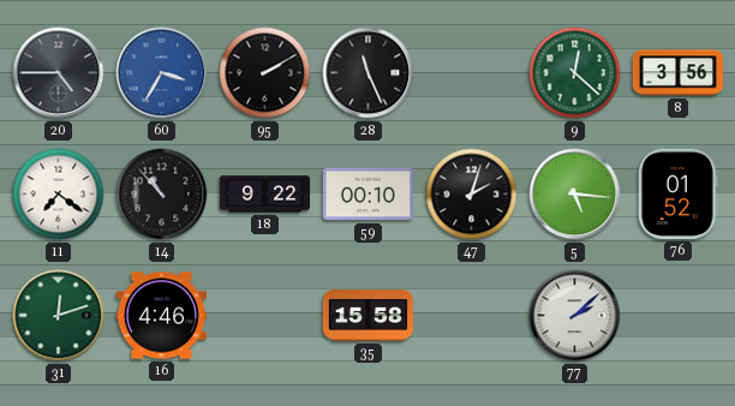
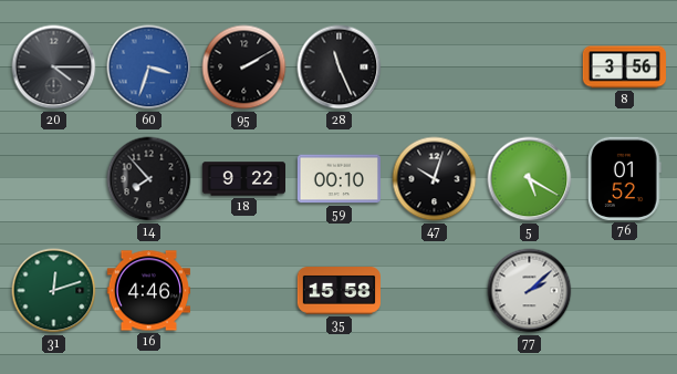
20: 4:45 -> 4:15
60: 3:35 -> 3:33
9: 12:22 -> none
11: 7:21 -> none
14: 10:53 -> 7:53
47: 2:03 -> 10:03
5: 5:16 -> 5:20
